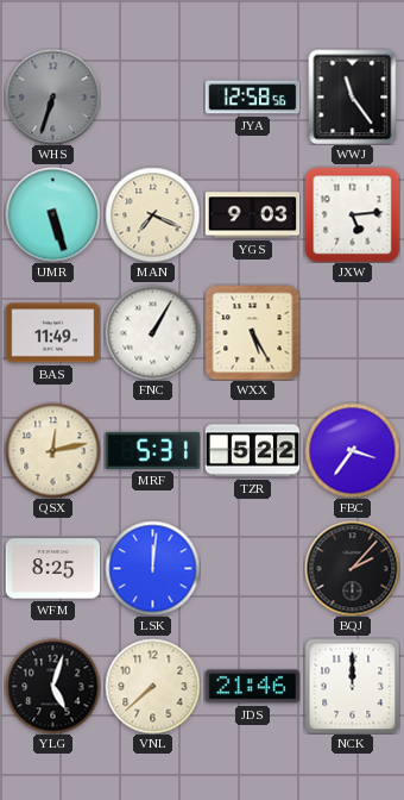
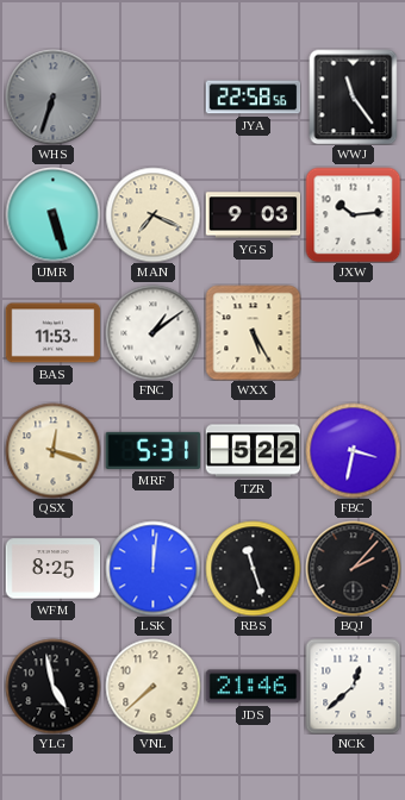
JYA: 12:58 -> 22:58
JXW: 5:14 -> 10:14
BAS: 11:49 -> 11:53
FNC: 1:05 -> 1:09
QSX: 12:13 -> 12:18
FBC: 3:36 -> 3:32
RBS: none -> 11:27
YLG: 5:03 -> 4:58
NCK: 12:00 -> 12:38
